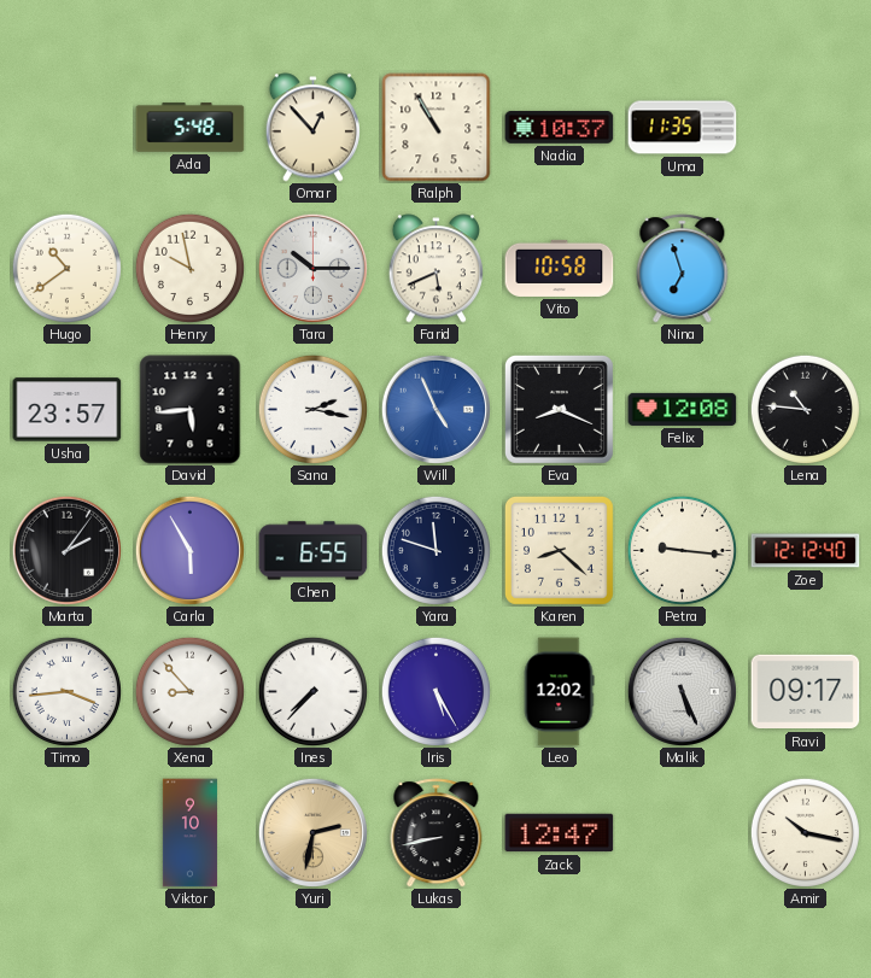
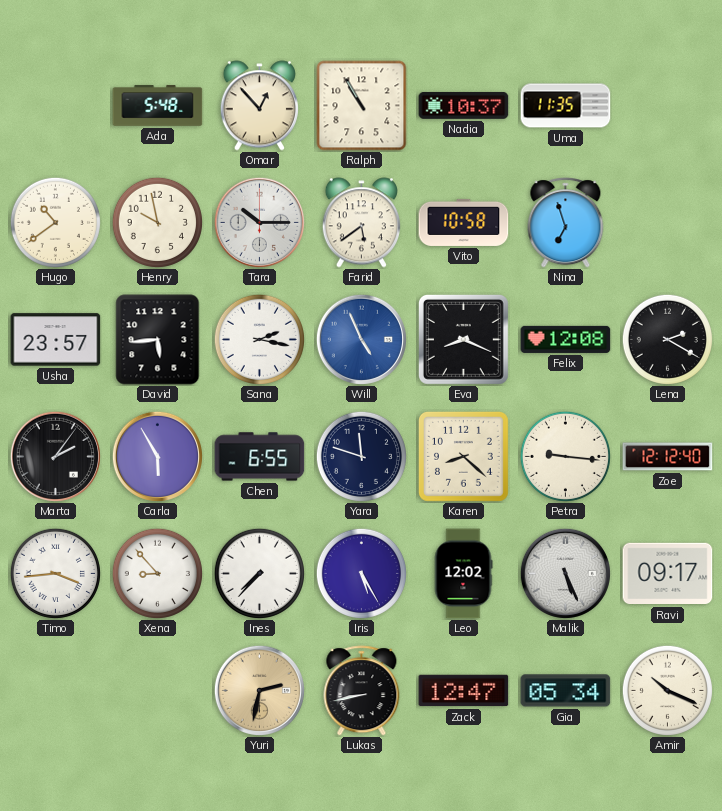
Farid: 5:41 -> 5:39
Lena: 10:46 -> 2:20
Viktor: 9:10 -> none
Gia: none -> 05:34
Amir: 10:17 -> 10:19
